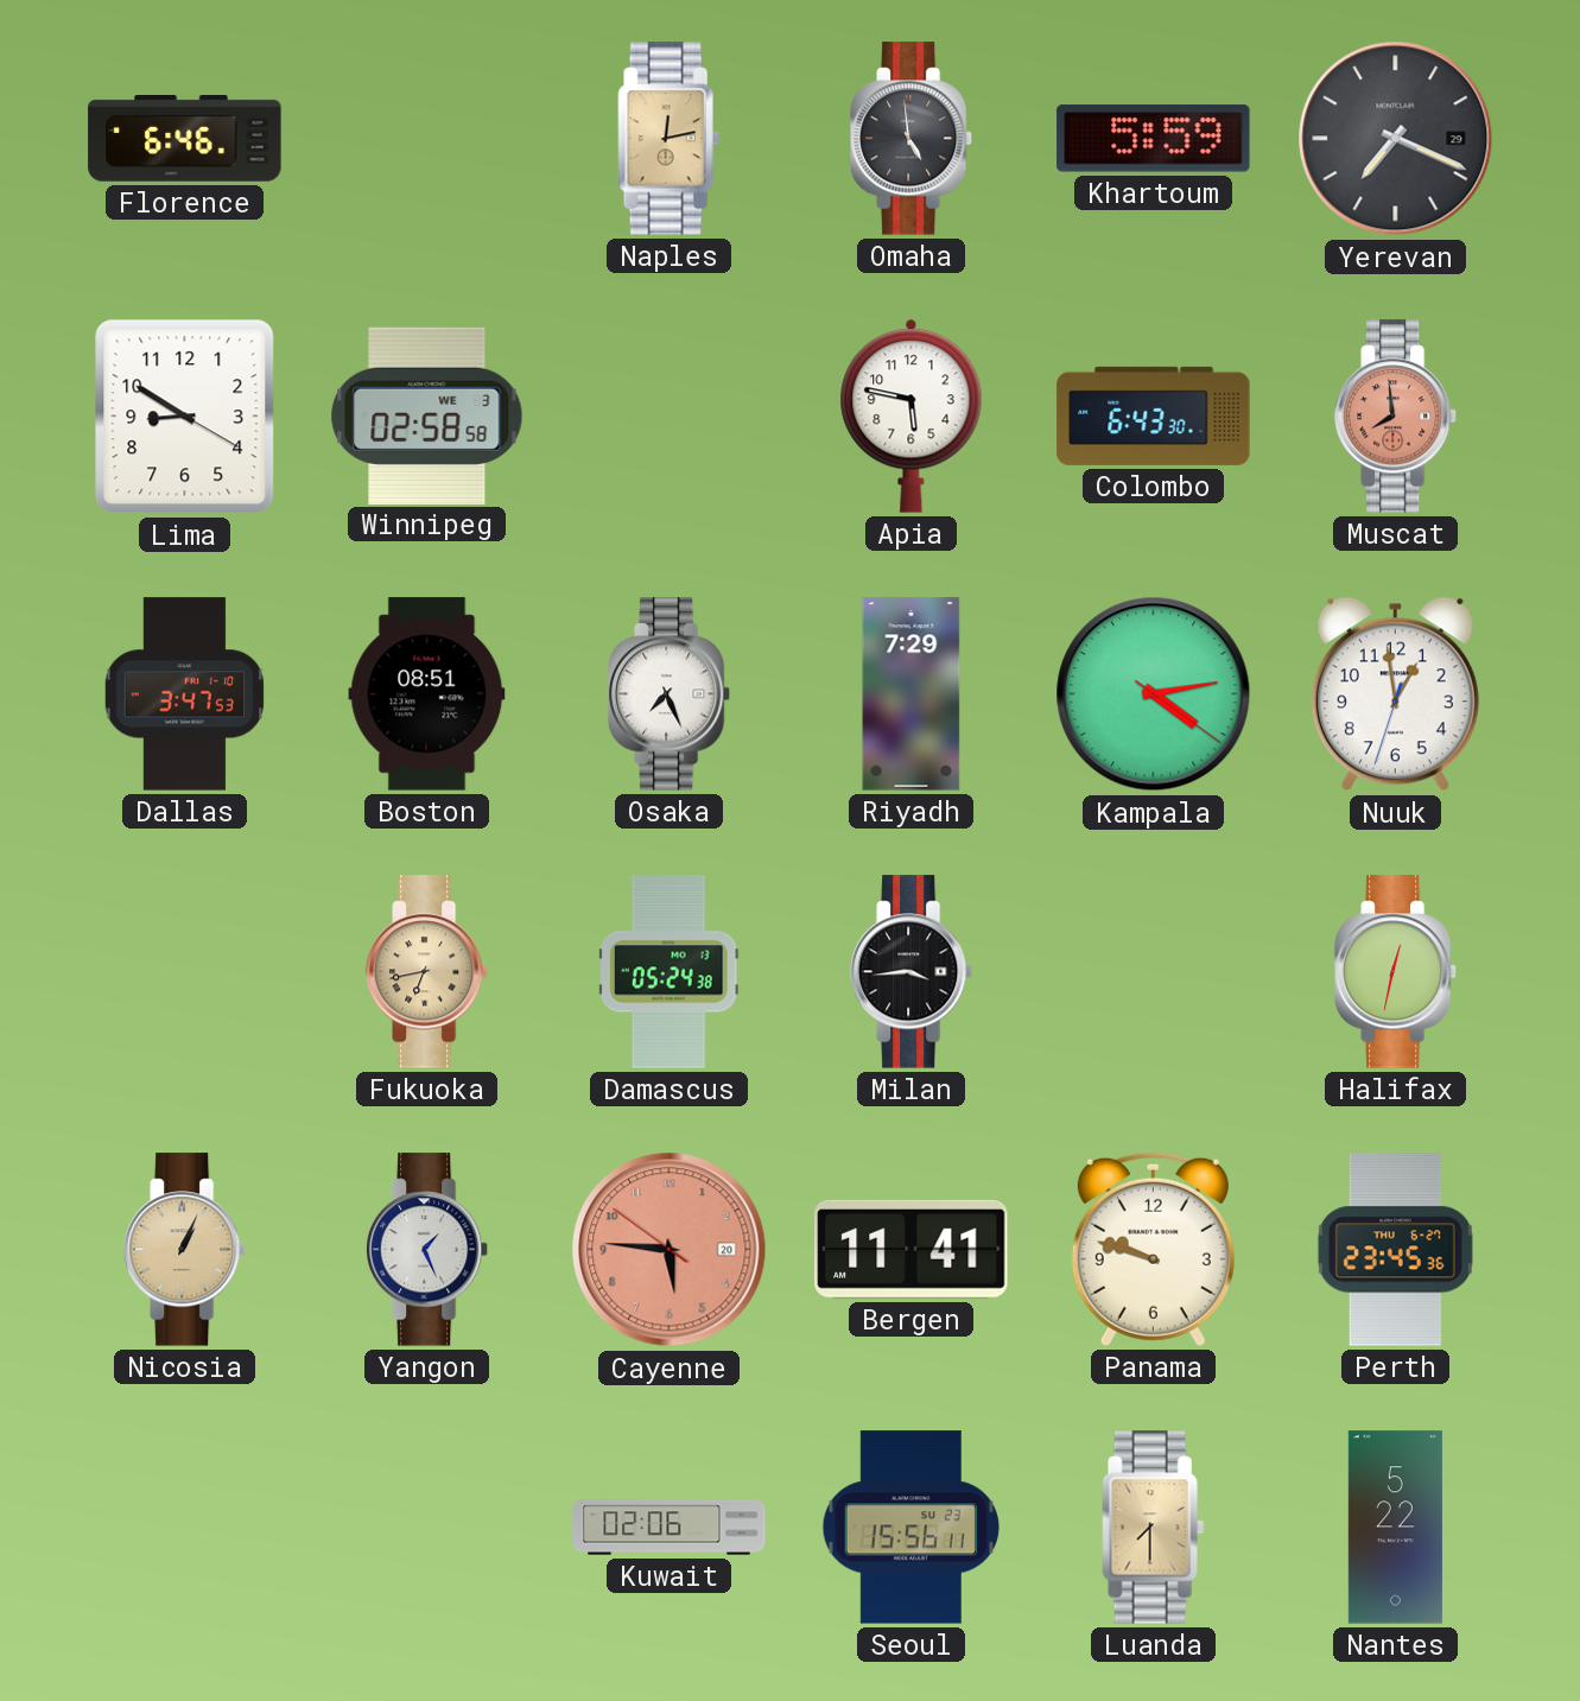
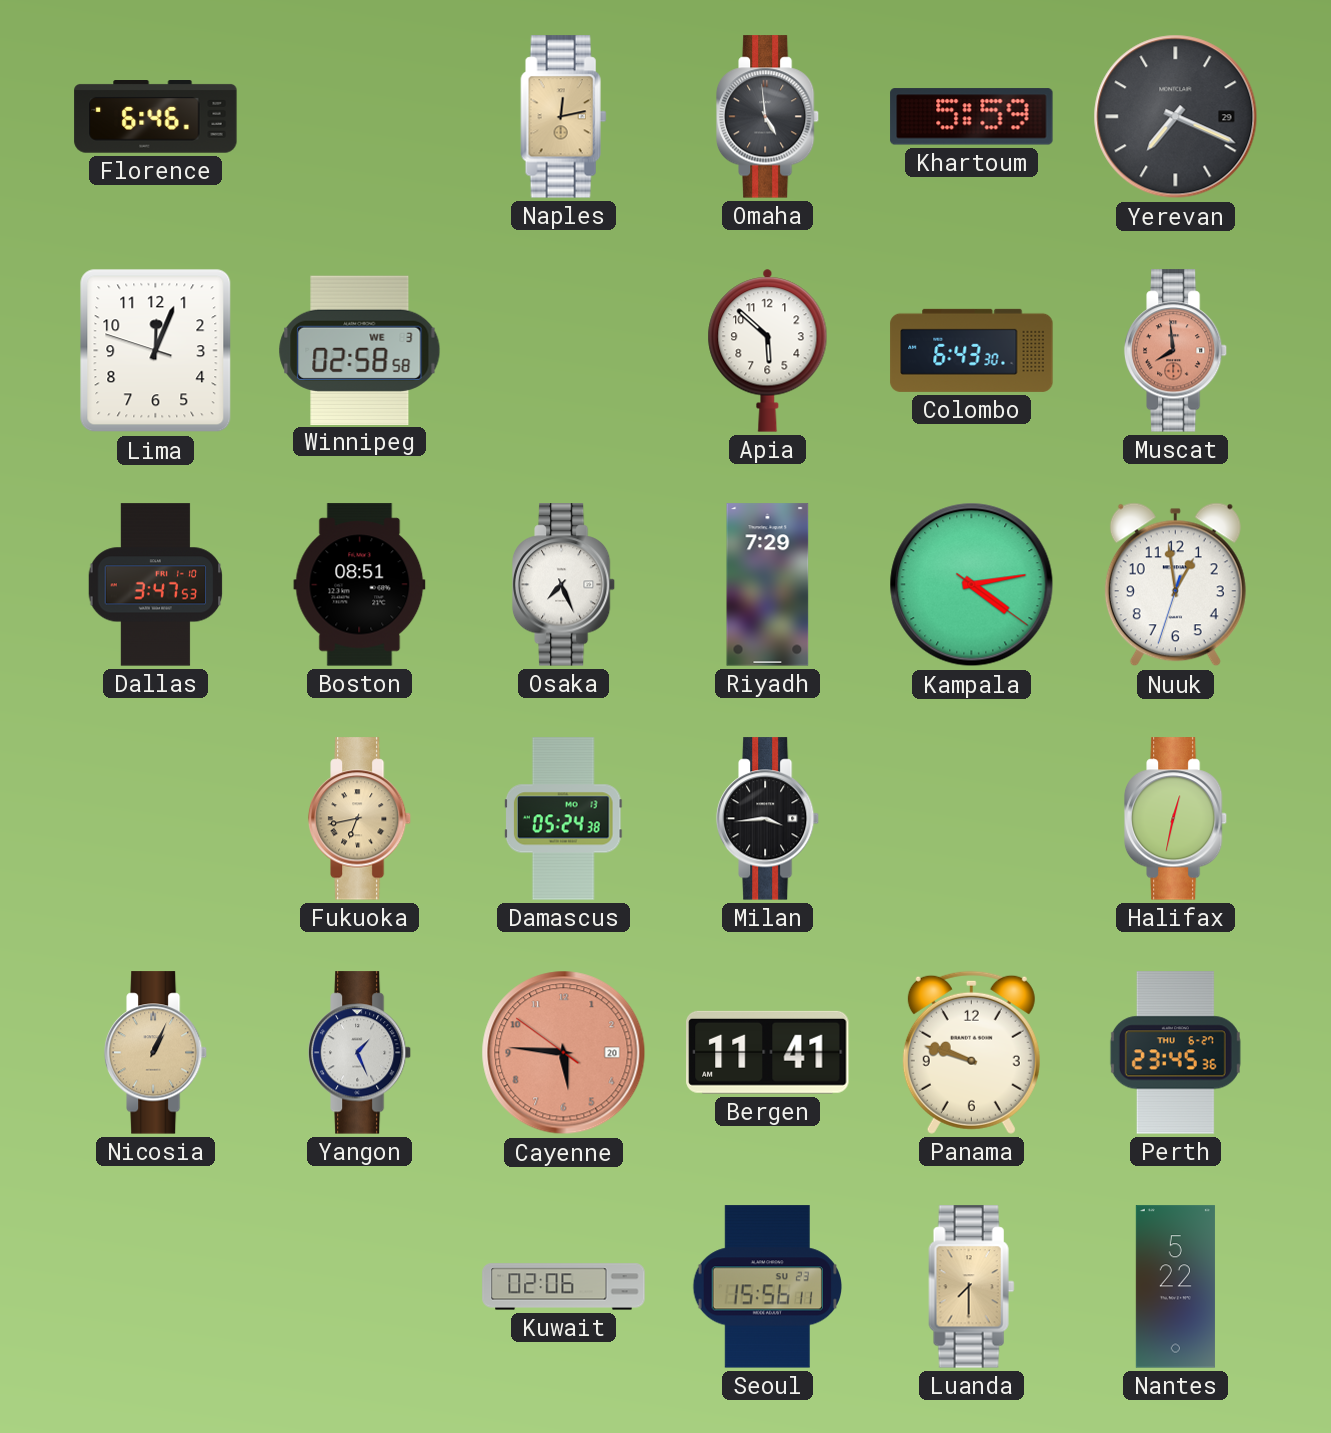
Lima: 8:50 -> 12:03
Apia: 5:47 -> 5:52
